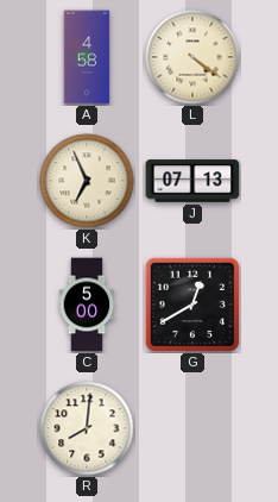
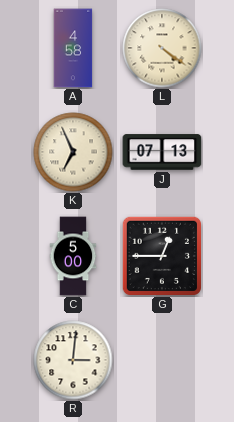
G: 12:40 -> 12:45
R: 8:01 -> 3:01
